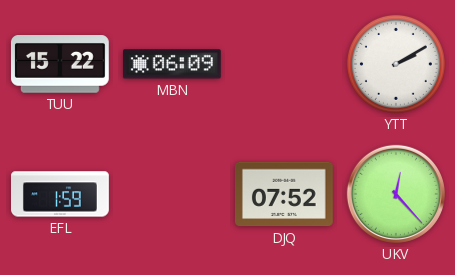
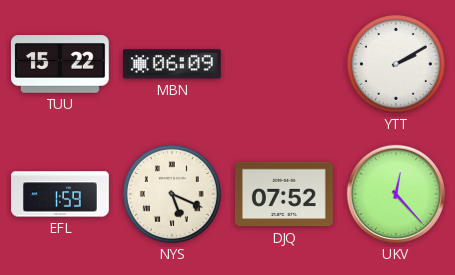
NYS: none -> 5:19
